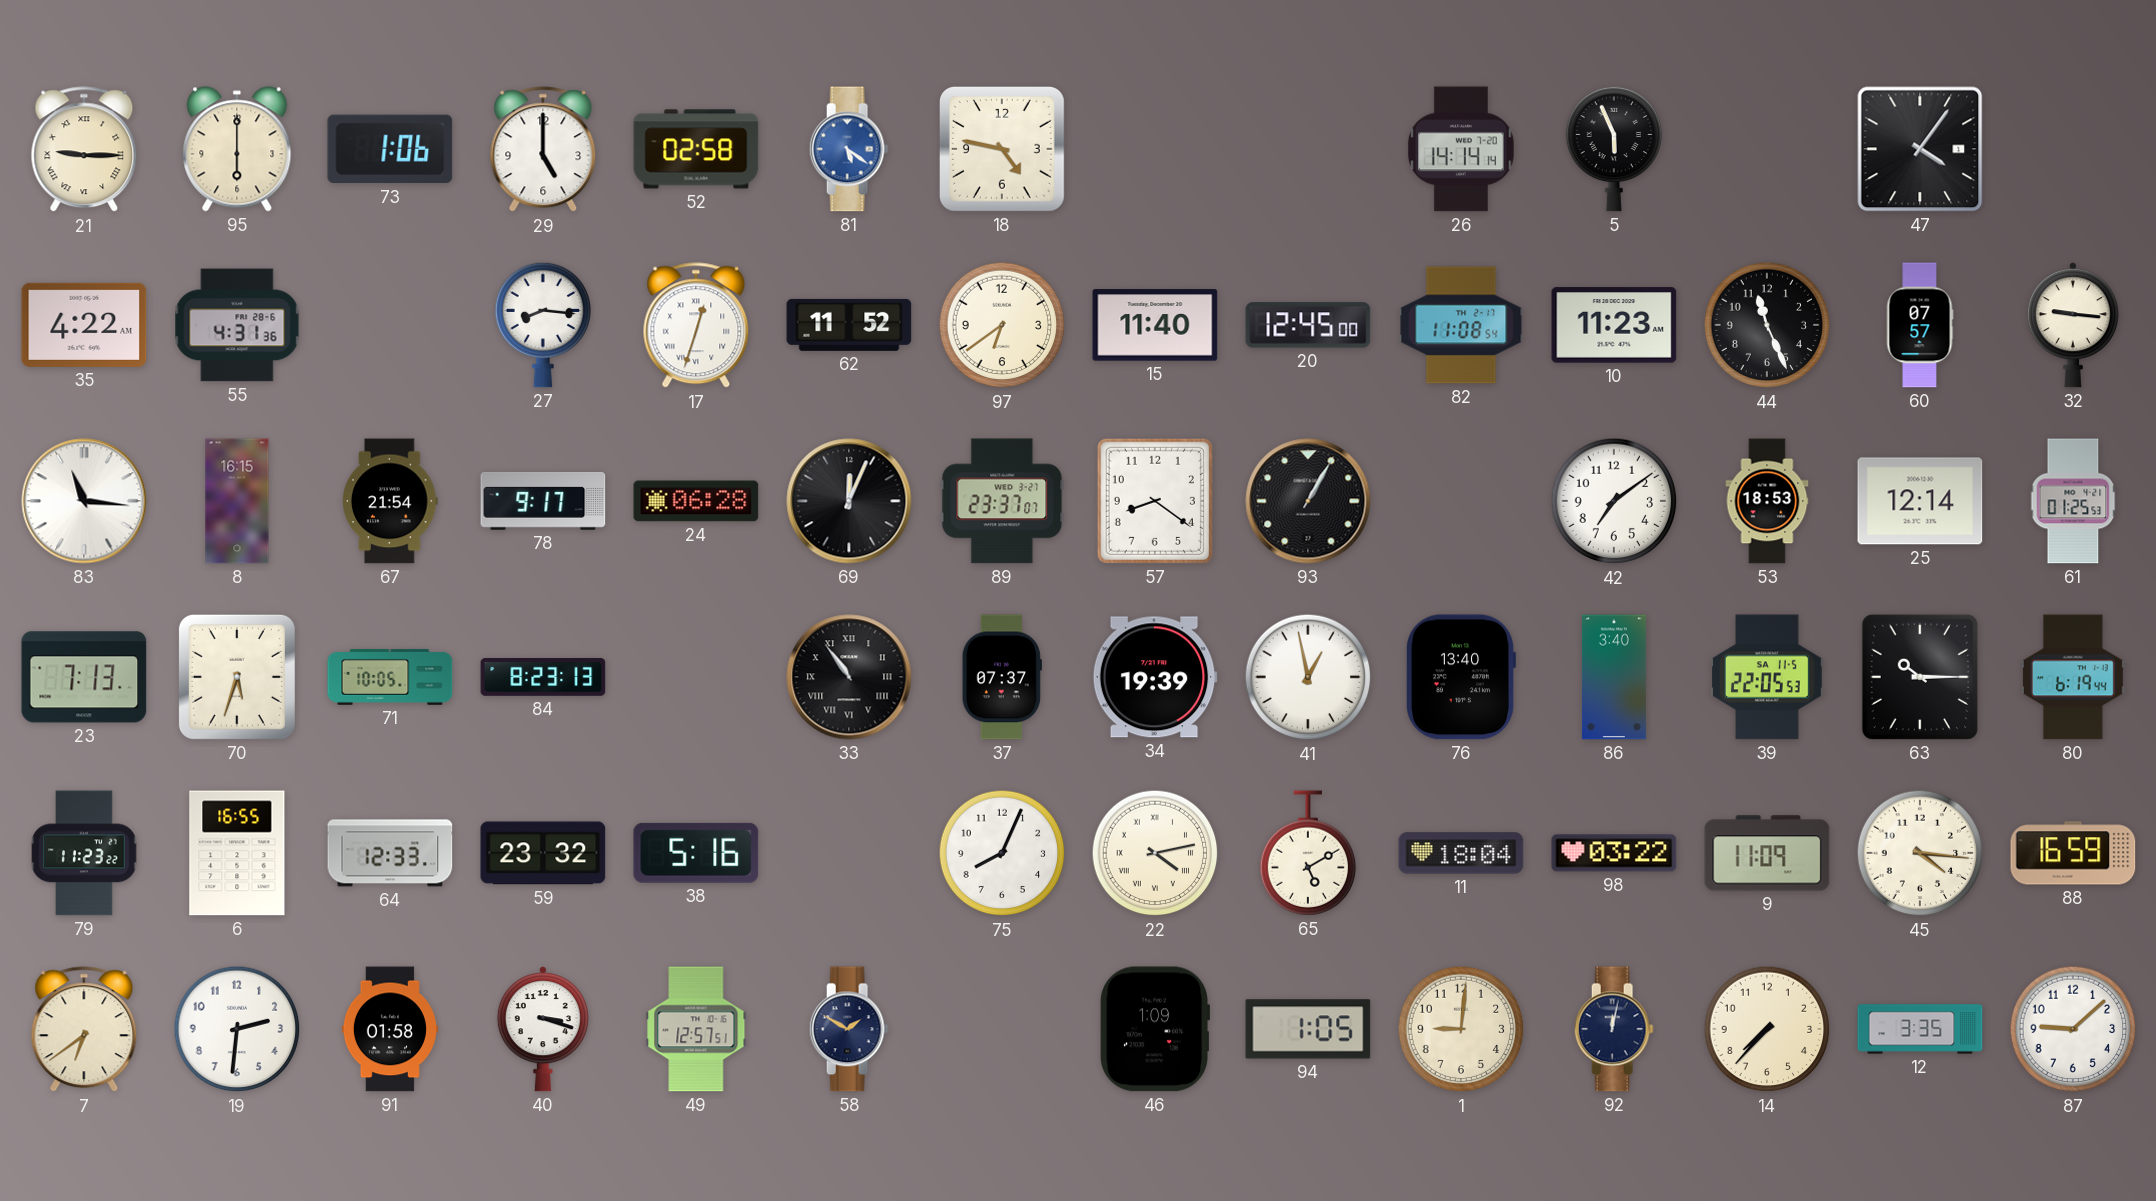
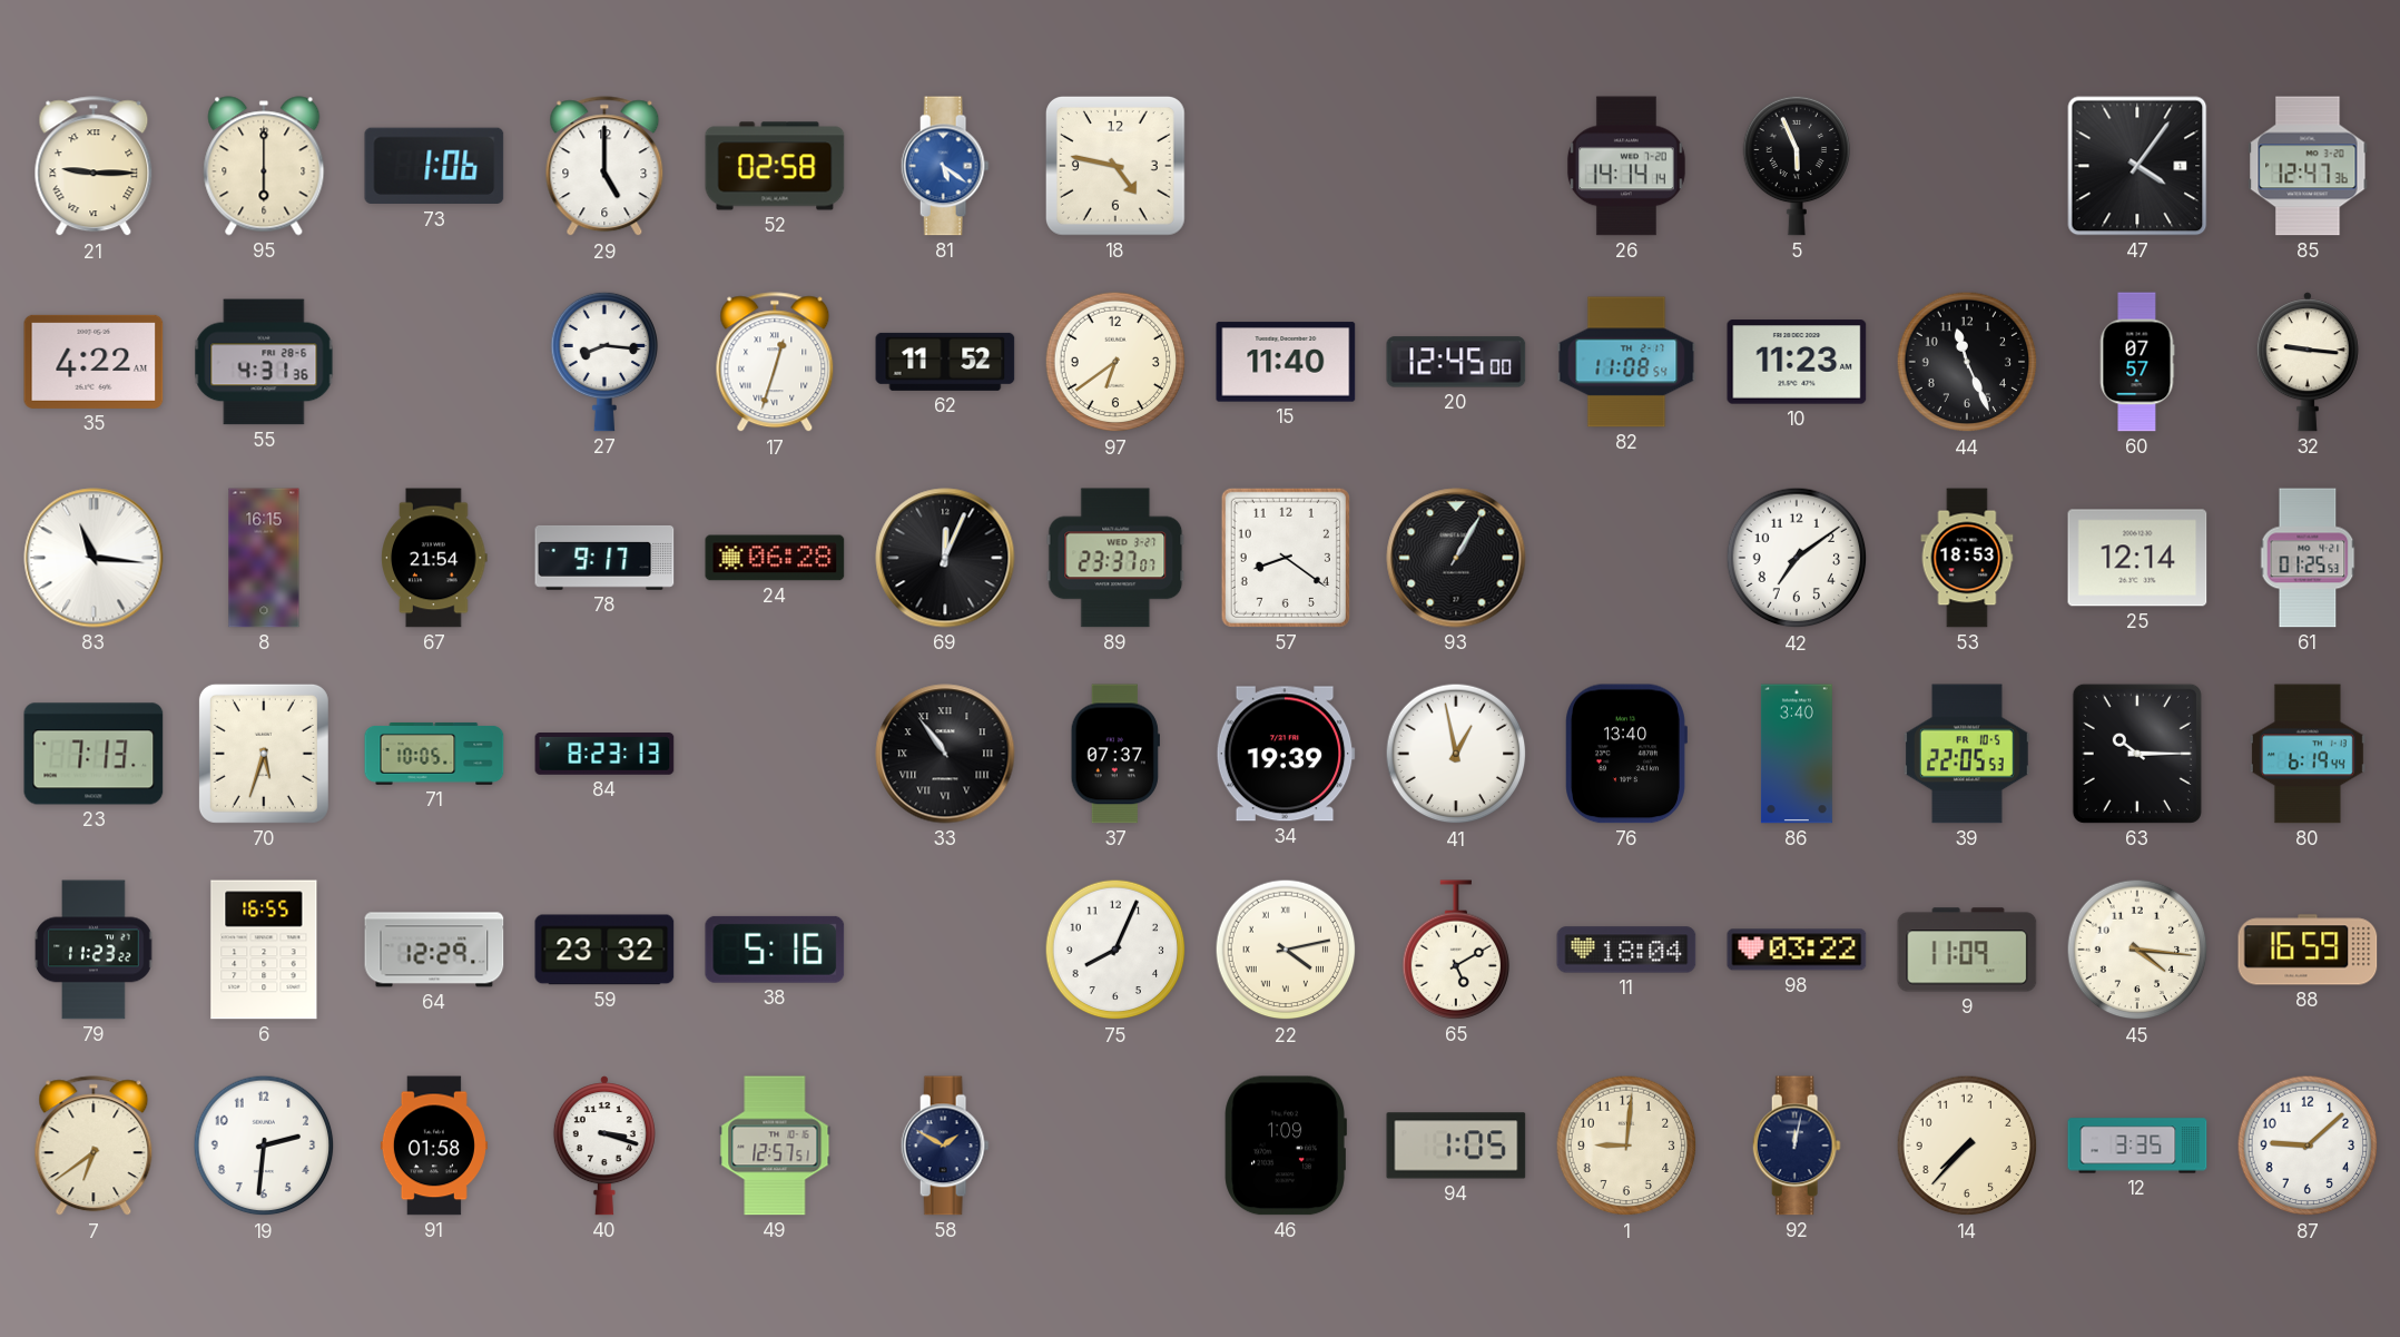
85: none -> 12:47
39 date: SA 11-5 -> FR 10-5
64: 12:33 -> 12:29
